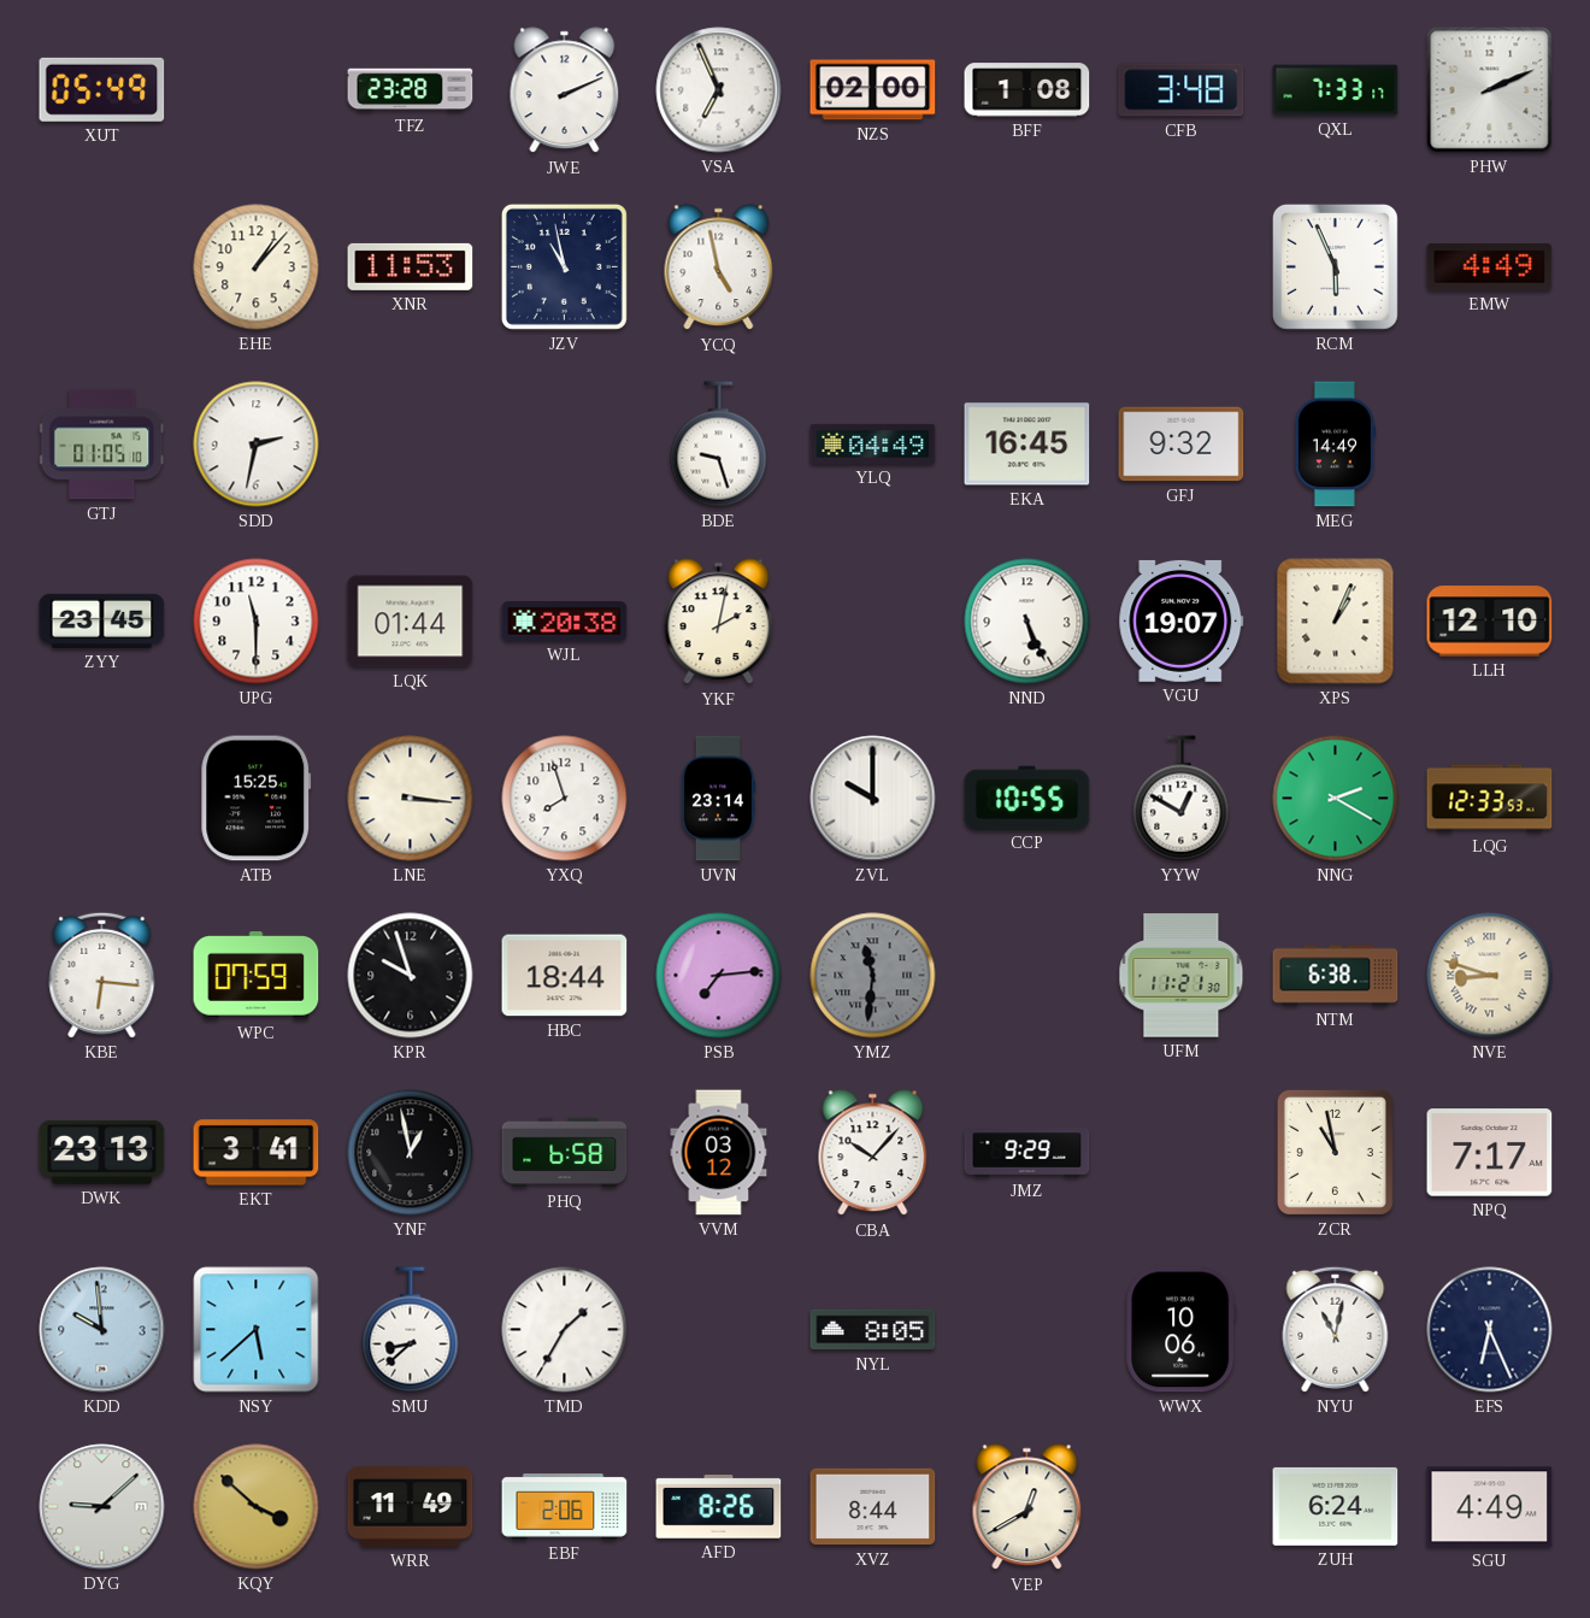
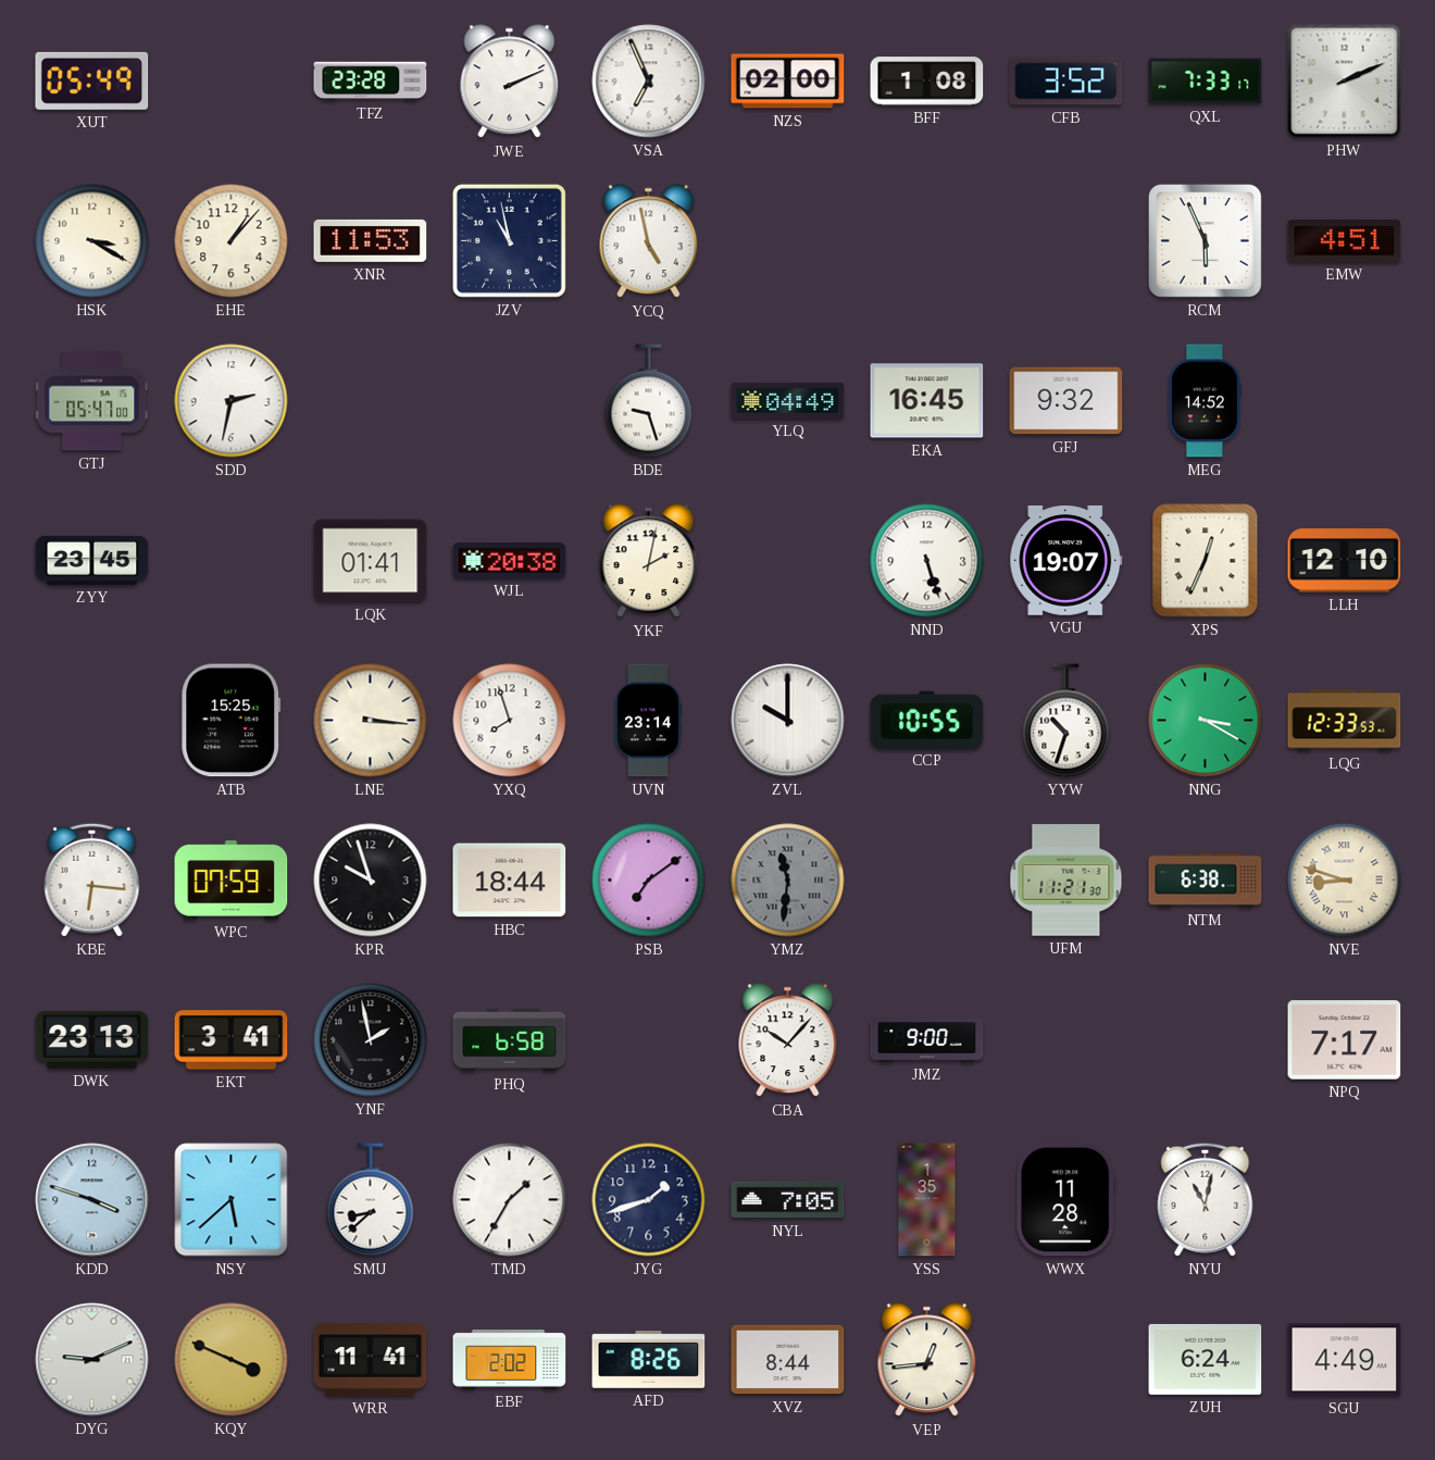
CFB: 3:48 -> 3:52
HSK: none -> 3:20
EMW: 4:49 -> 4:51
GTJ: 01:05 -> 05:47
MEG: 14:49 -> 14:52
UPG: 11:30 -> none
LQK: 01:44 -> 01:41
NND: 5:26 -> 5:27
XPS: 1:04 -> 12:34
YYW: 12:50 -> 10:33
NNG: 2:20 -> 3:20
PSB: 7:14 -> 7:09
YNF: 12:58 -> 1:58
VVM: 03:12 -> none
JMZ: 9:29 -> 9:00
ZCR: 10:58 -> none
KDD: 9:59 -> 3:48
JYG: none -> 1:42
NYL: 8:05 -> 7:05
YSS: none -> 1:35
WWX: 10:06 -> 11:28
EFS: 6:26 -> none
DYG: 9:08 -> 9:11
KQY: 3:52 -> 3:49
WRR: 11:49 -> 11:41
EBF: 2:06 -> 2:02
VEP: 12:40 -> 12:44
